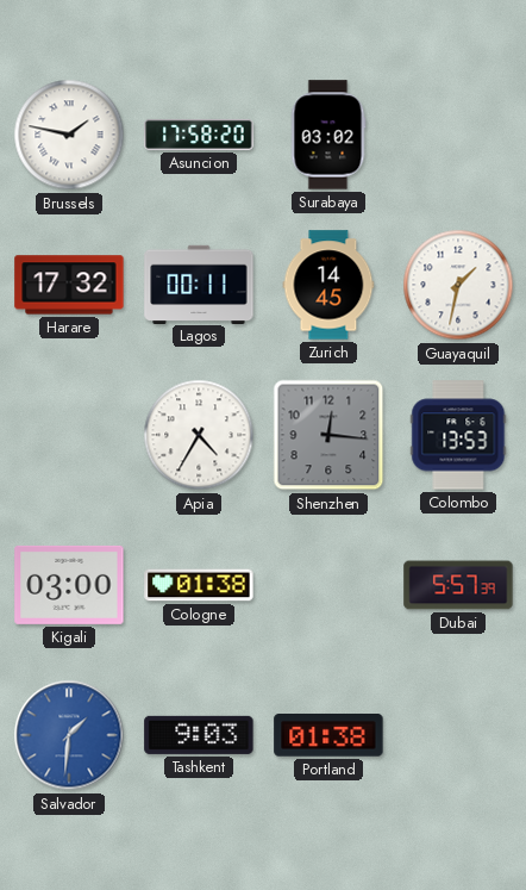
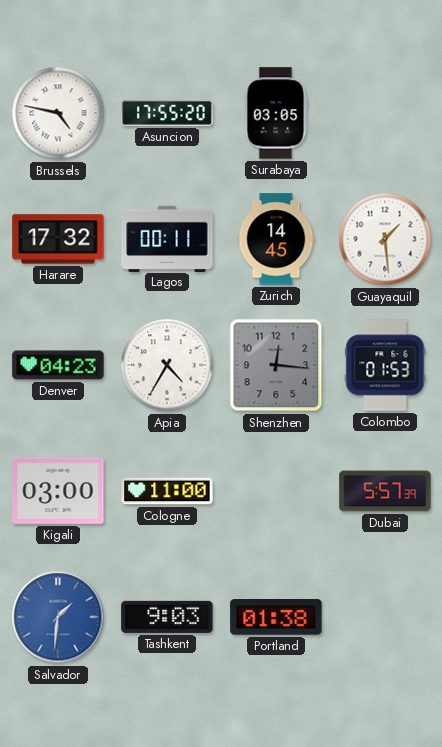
Brussels: 1:47 -> 4:47
Asuncion: 17:58 -> 17:55
Surabaya: 03:02 -> 03:05
Guayaquil: 1:32 -> 1:29
Denver: none -> 04:23
Colombo: 13:53 -> 01:53
Cologne: 01:38 -> 11:00
